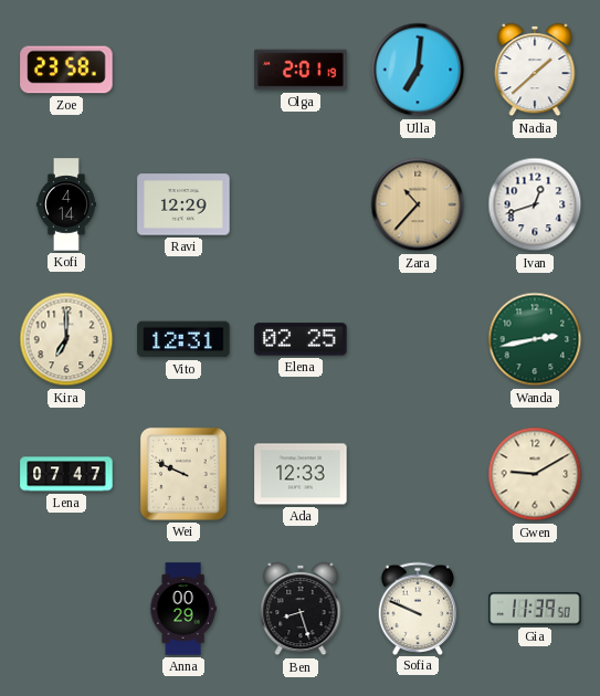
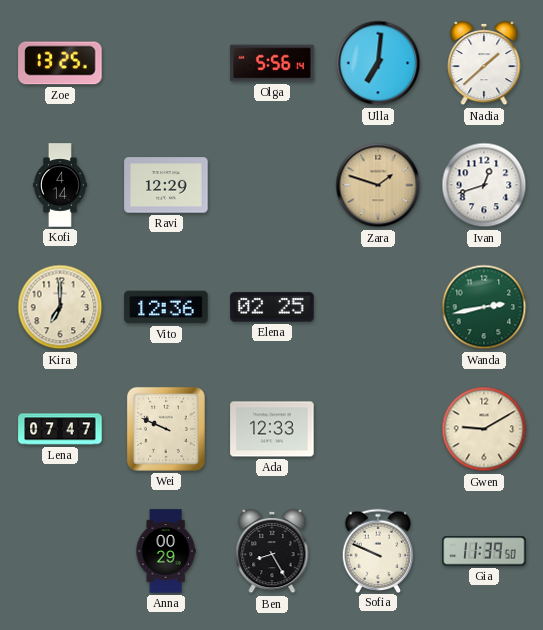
Zoe: 23:58 -> 13:25
Olga: 2:01 -> 5:56
Zara: 10:37 -> 1:48
Vito: 12:31 -> 12:36
Ben: 8:27 -> 8:25
